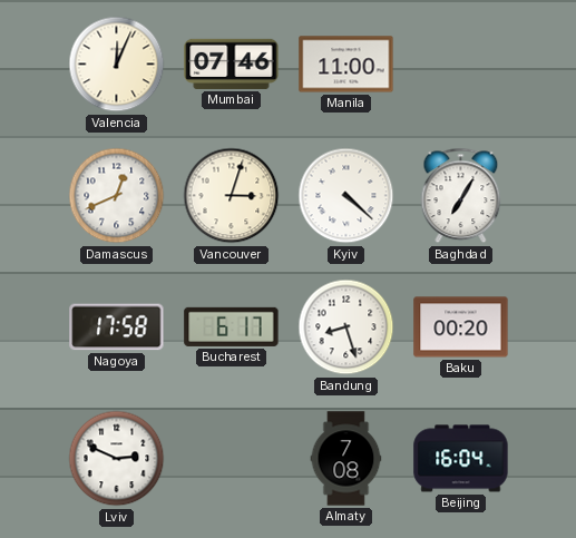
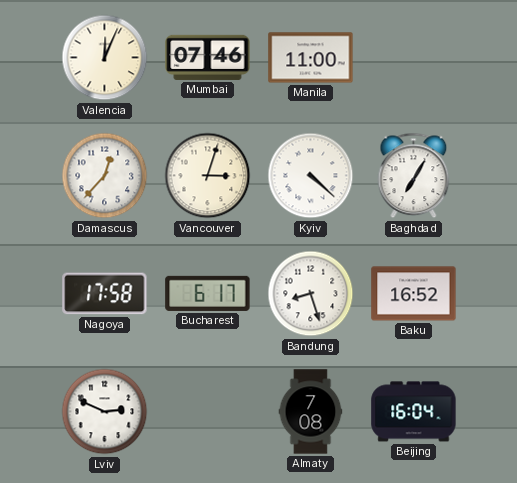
Damascus: 12:41 -> 12:37
Baku: 00:20 -> 16:52
